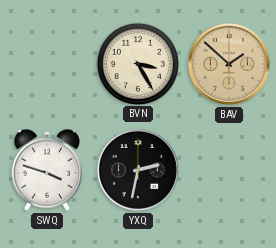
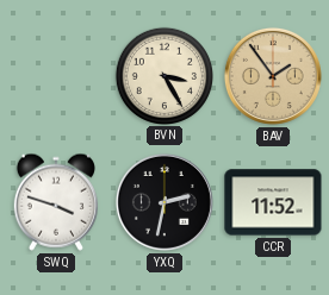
BAV: 1:52 -> 1:54
CCR: none -> 11:52
